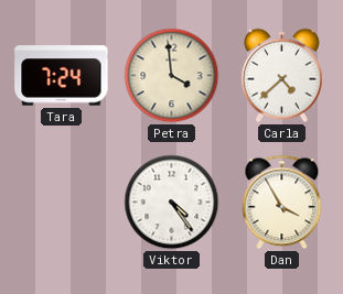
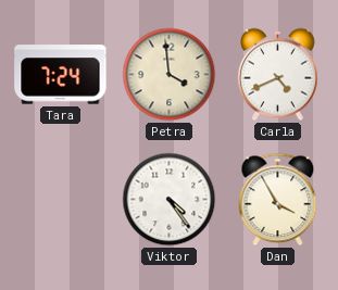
Carla: 4:38 -> 4:41
